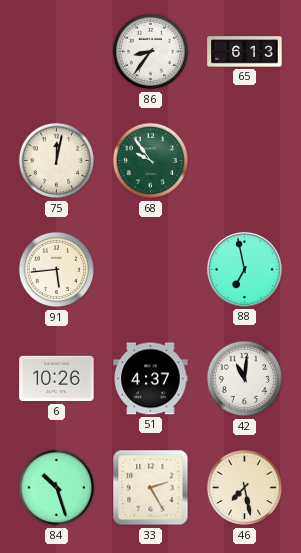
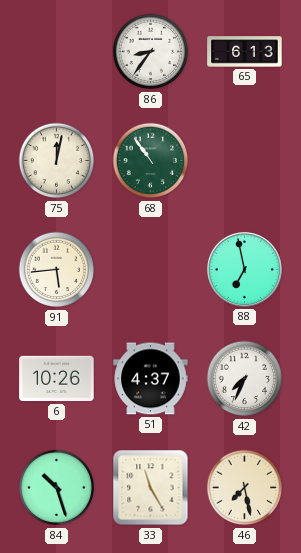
68: 9:54 -> 10:54
42: 11:01 -> 7:34
33: 2:25 -> 11:25
